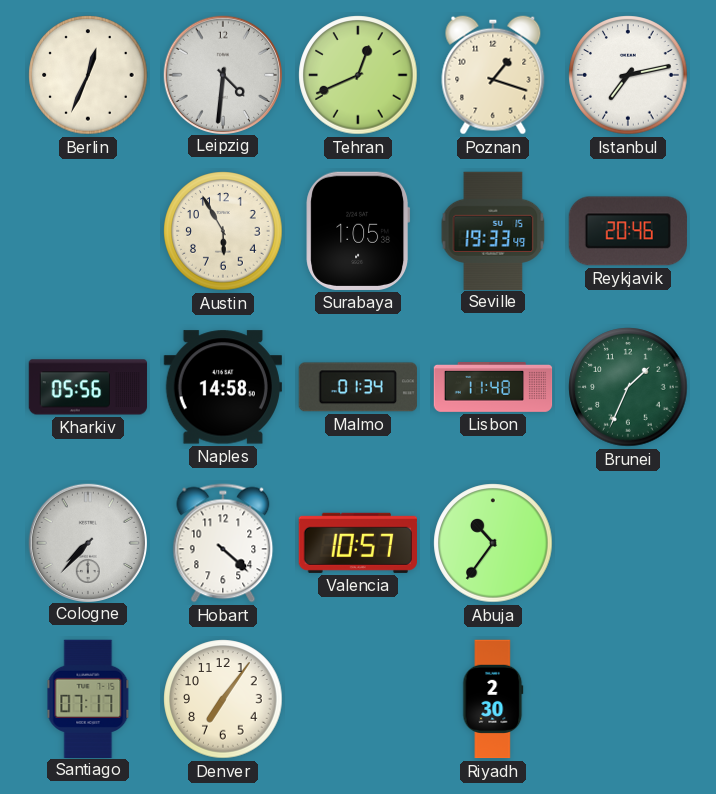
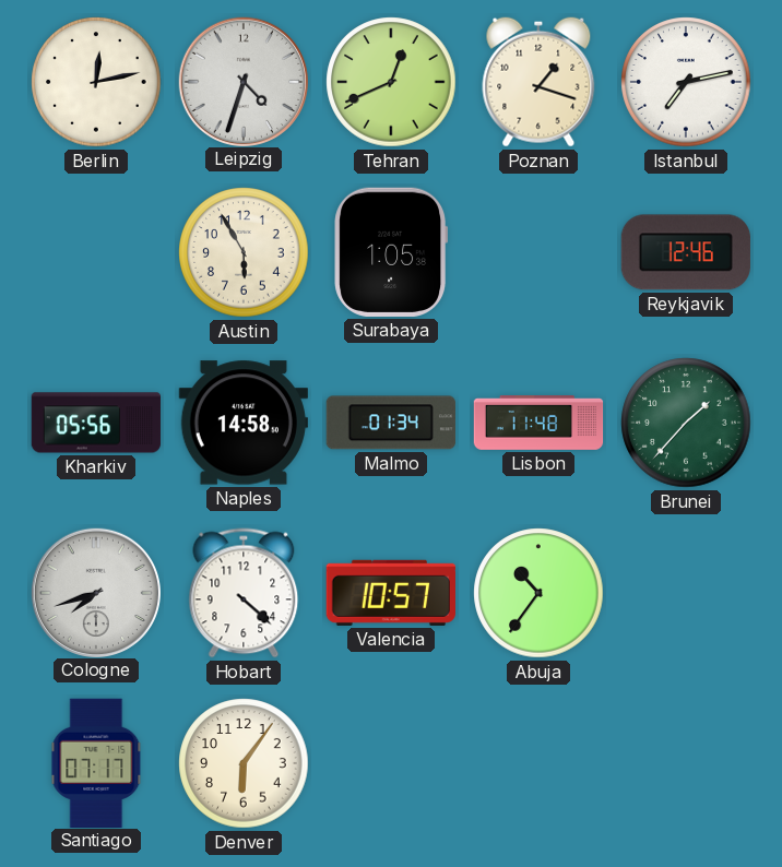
Berlin: 12:34 -> 12:13
Leipzig: 4:31 -> 4:33
Seville: 19:33 -> none
Reykjavik: 20:46 -> 12:46
Brunei: 1:34 -> 1:37
Cologne: 7:37 -> 7:42
Denver: 7:06 -> 6:06
Riyadh: 2:30 -> none
